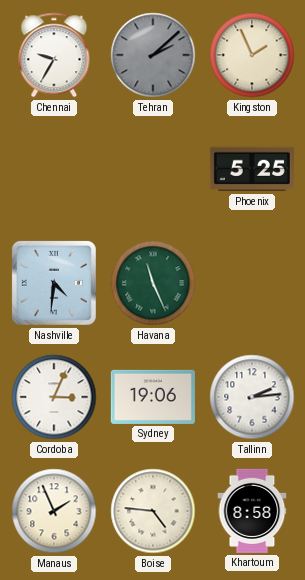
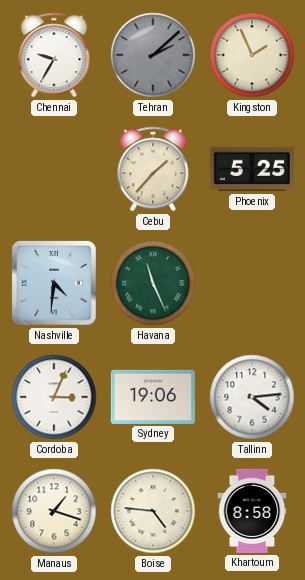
Cebu: none -> 1:37
Tallinn: 2:14 -> 4:14
Manaus: 1:56 -> 1:18
